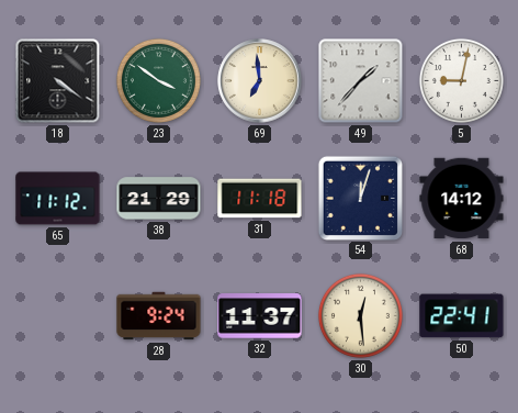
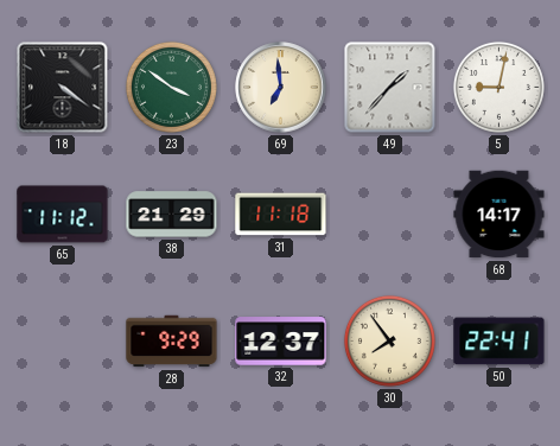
54: 12:03 -> none
68: 14:12 -> 14:17
28: 9:24 -> 9:29
32: 11:37 -> 12:37
30: 12:29 -> 7:54
